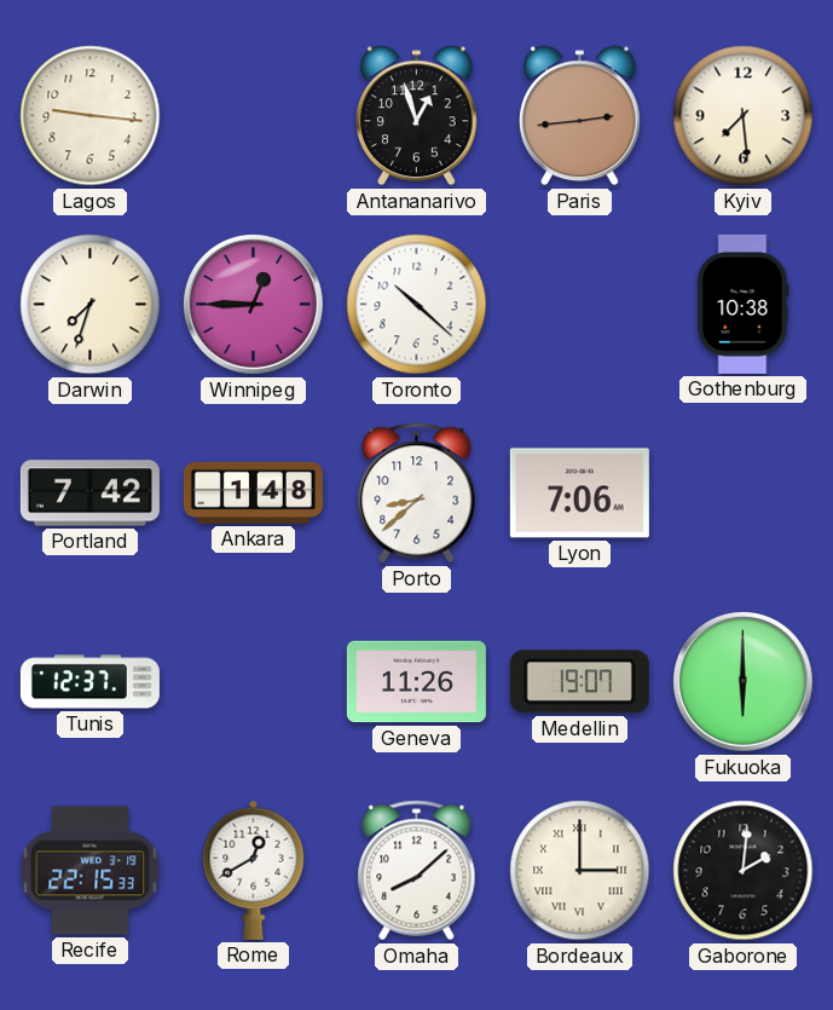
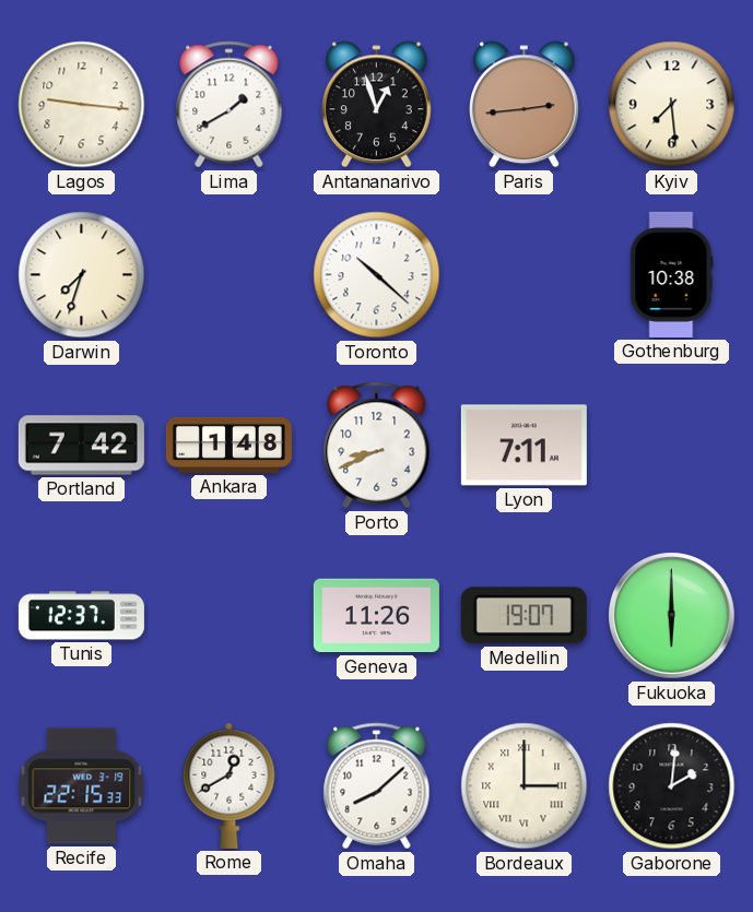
Lima: none -> 1:40
Winnipeg: 12:45 -> none
Porto: 8:38 -> 8:41
Lyon: 7:06 -> 7:11
